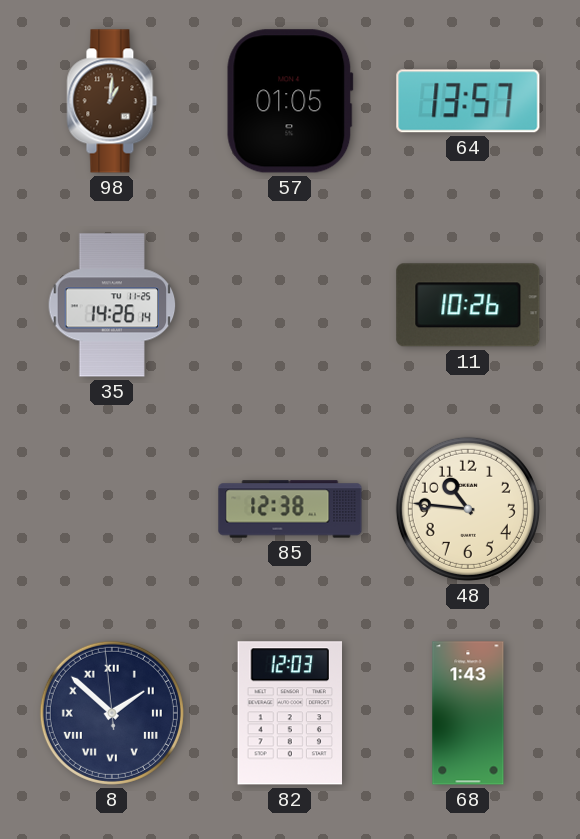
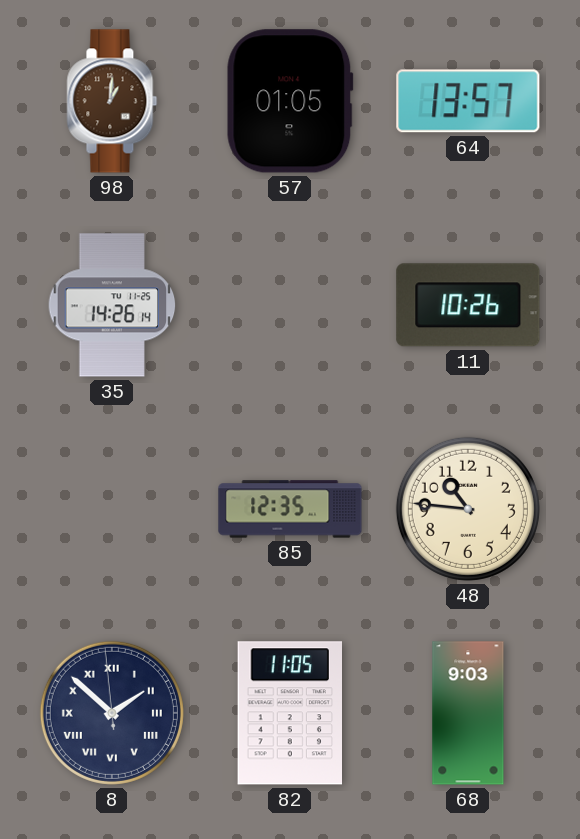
85: 12:38 -> 12:35
82: 12:03 -> 11:05
68: 1:43 -> 9:03
